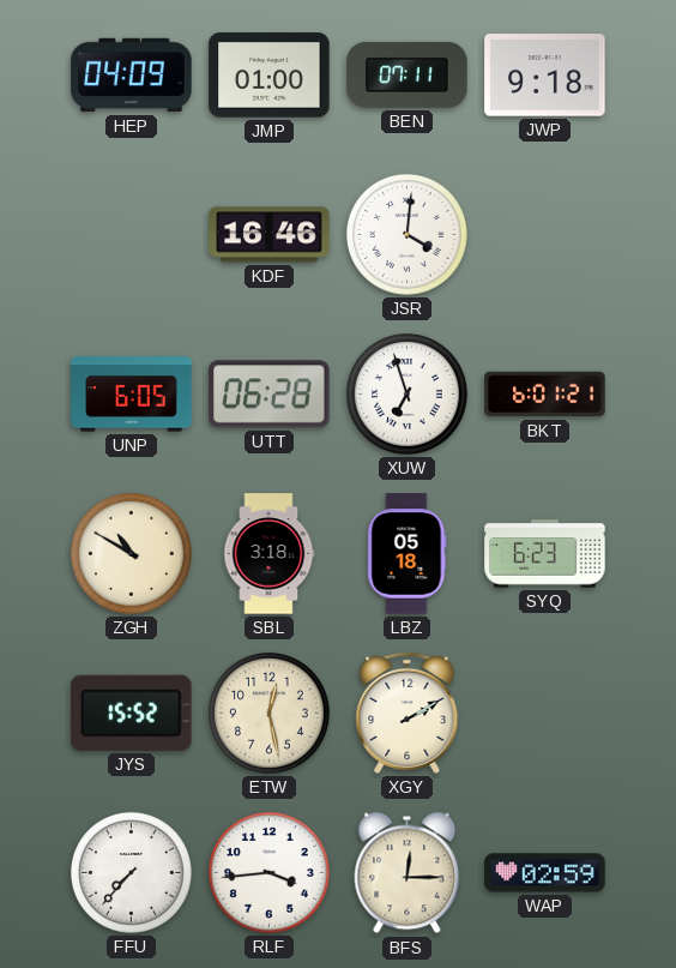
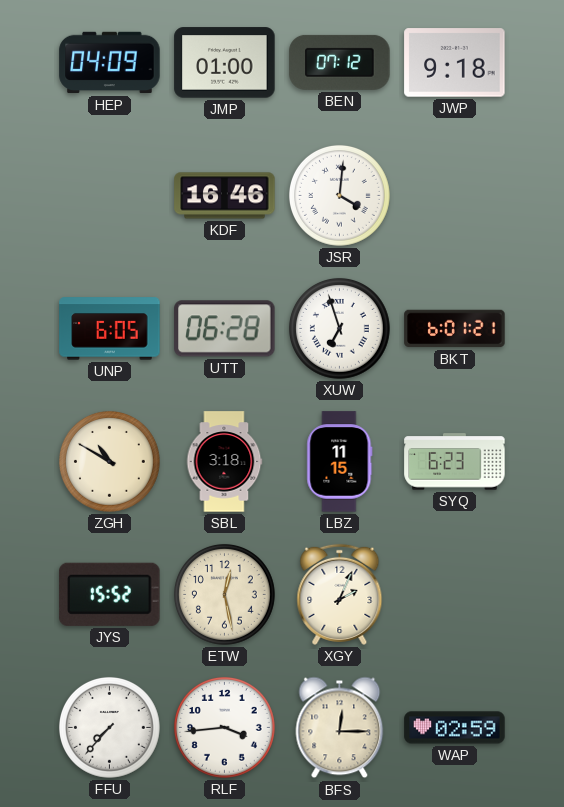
BEN: 07:11 -> 07:12
LBZ: 05:18 -> 11:15
XGY: 2:10 -> 2:04
